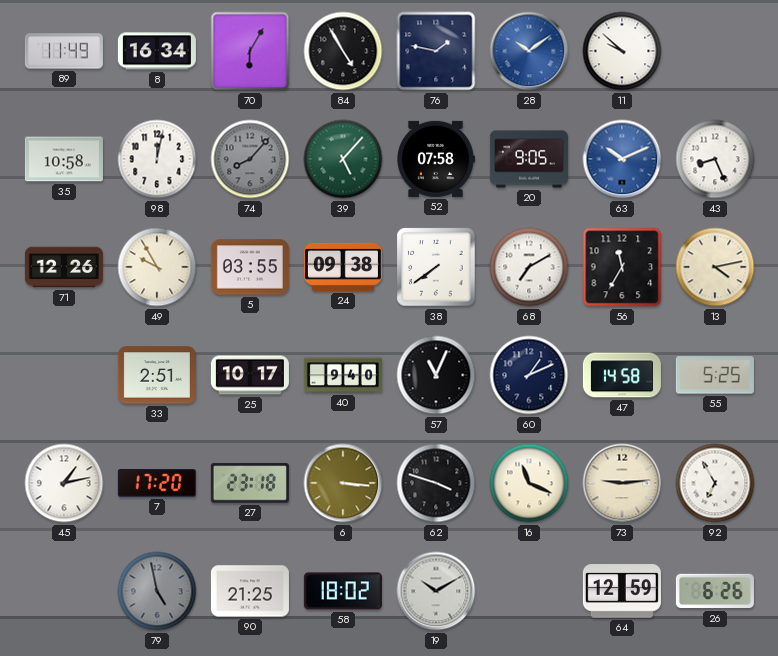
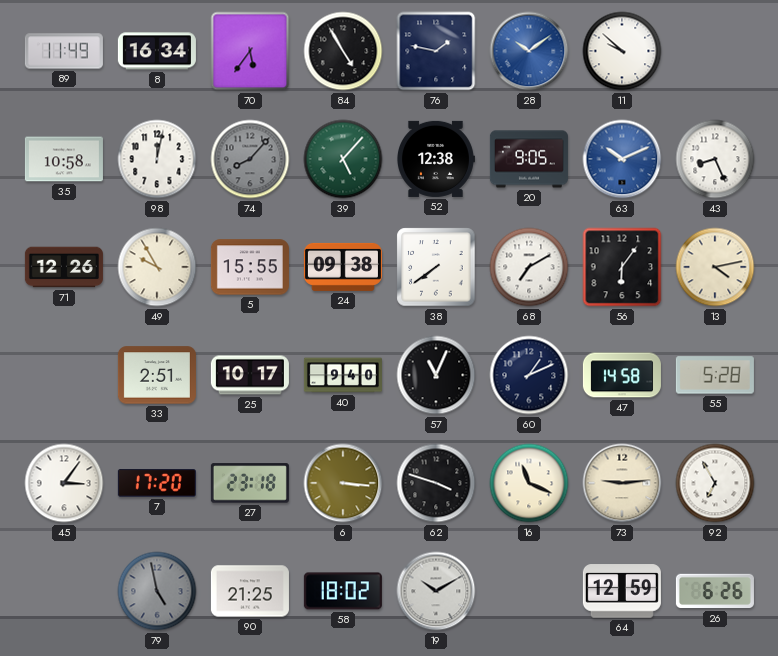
70: 6:05 -> 5:36
52: 07:58 -> 12:38
5: 03:55 -> 15:55
56: 11:35 -> 6:06
55: 5:25 -> 5:28
45: 1:13 -> 3:06
